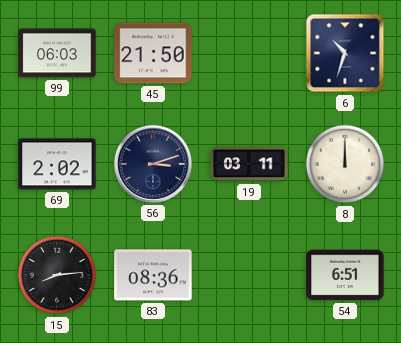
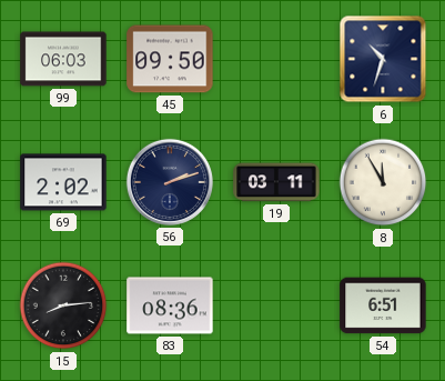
45: 21:50 -> 09:50
56: 3:12 -> 2:12
8: 12:00 -> 11:55
